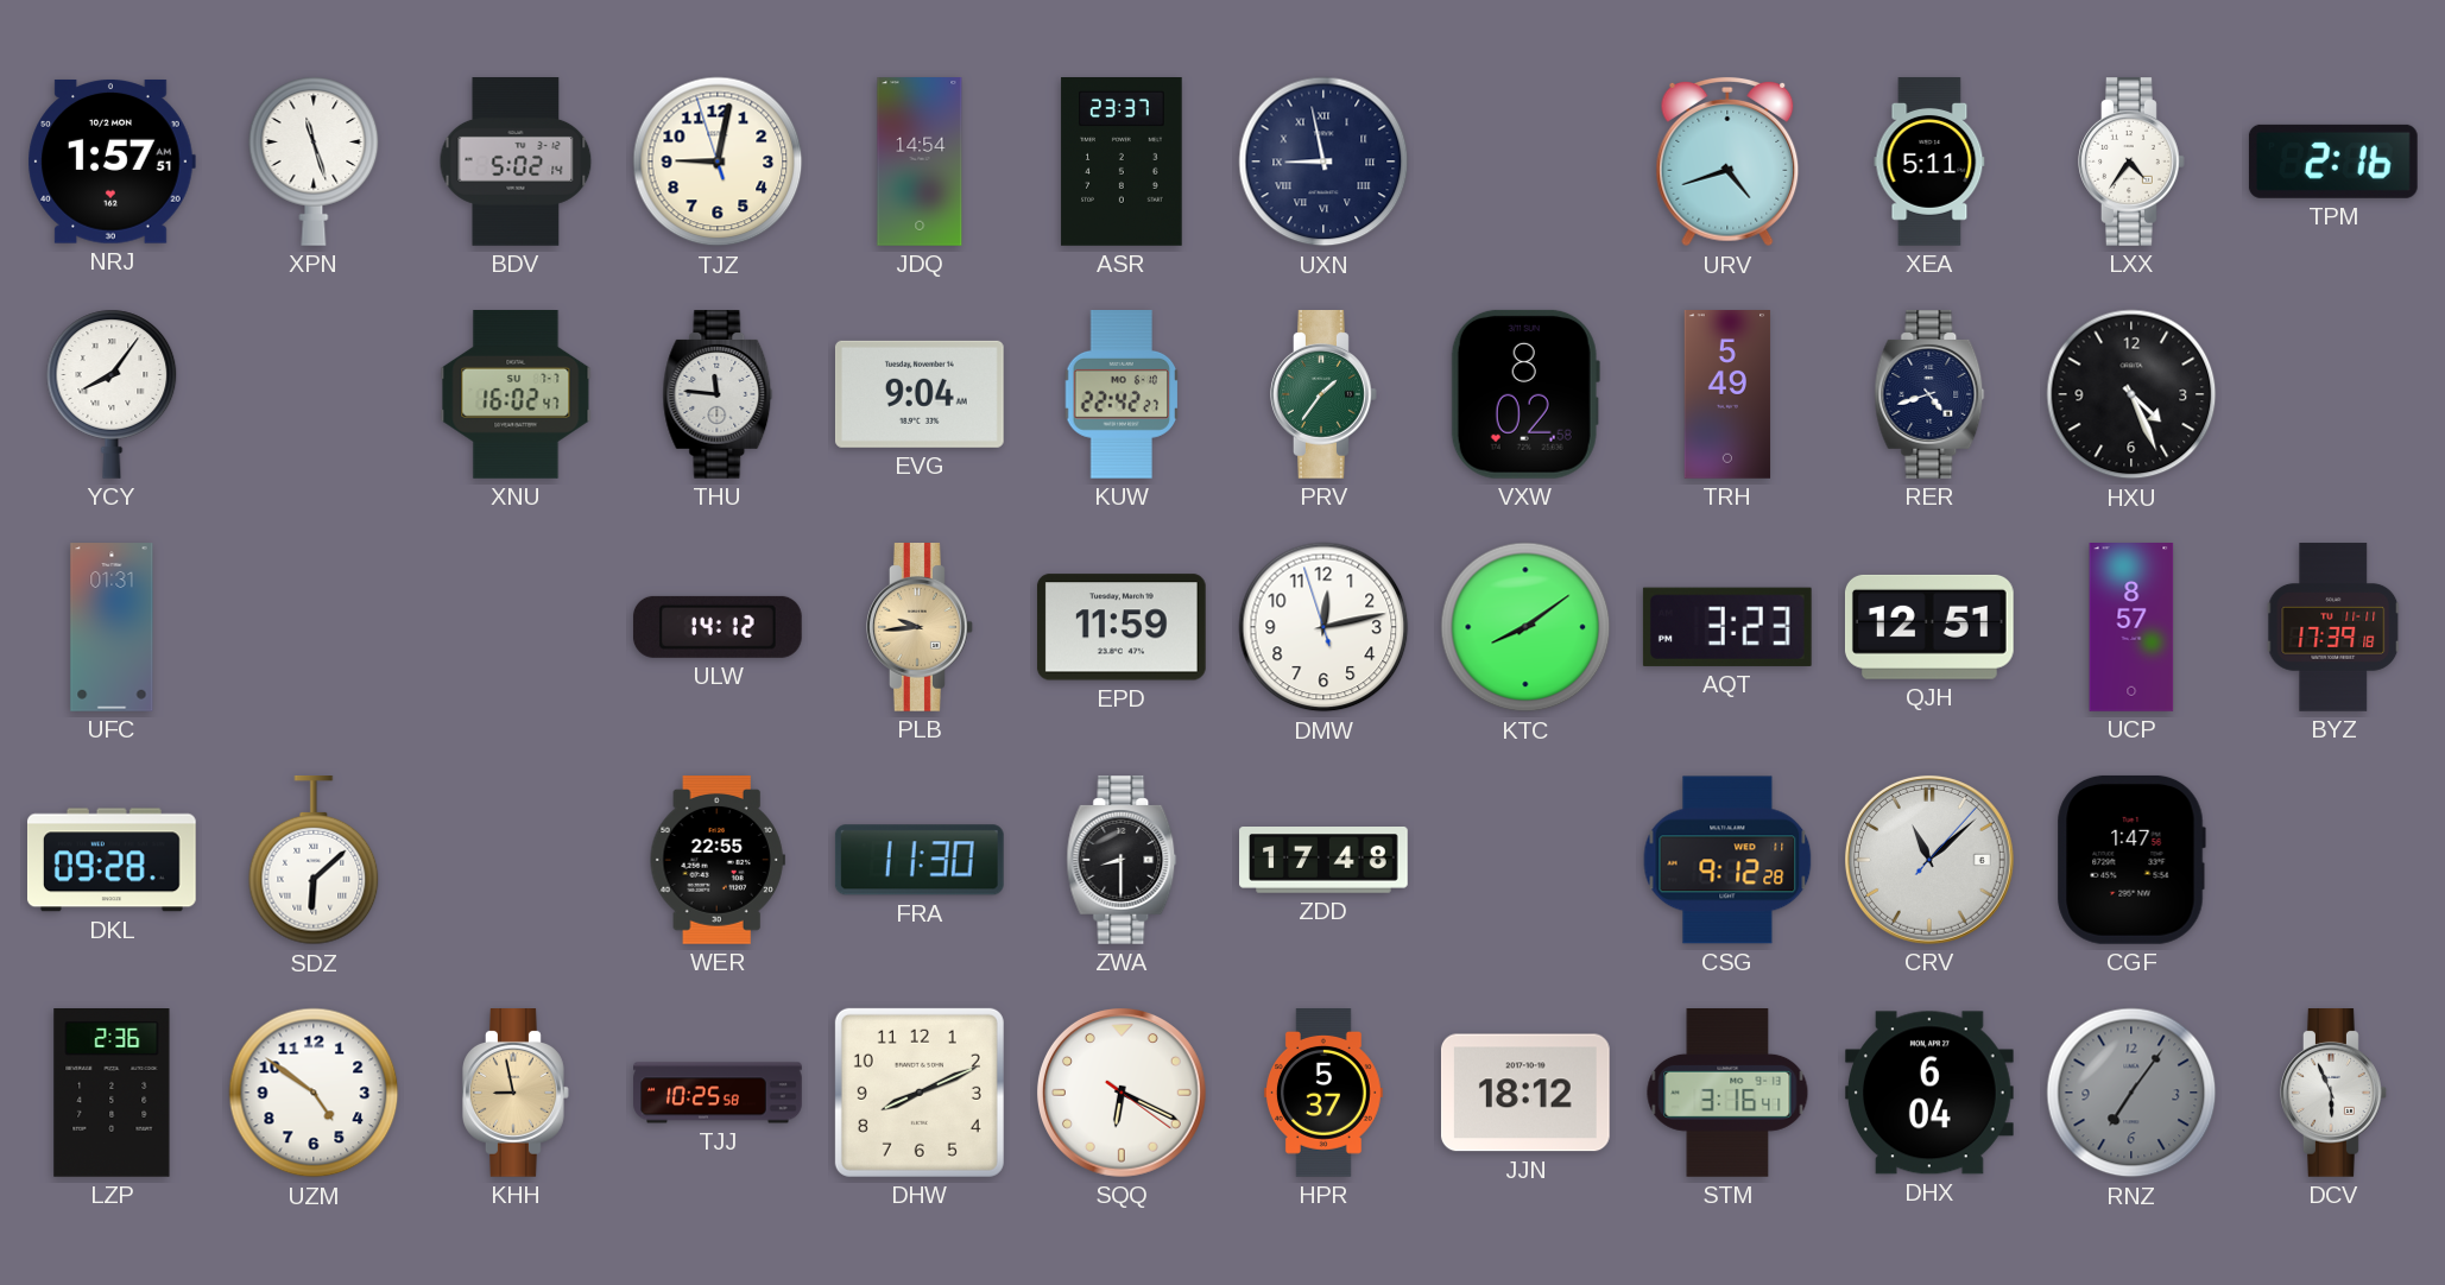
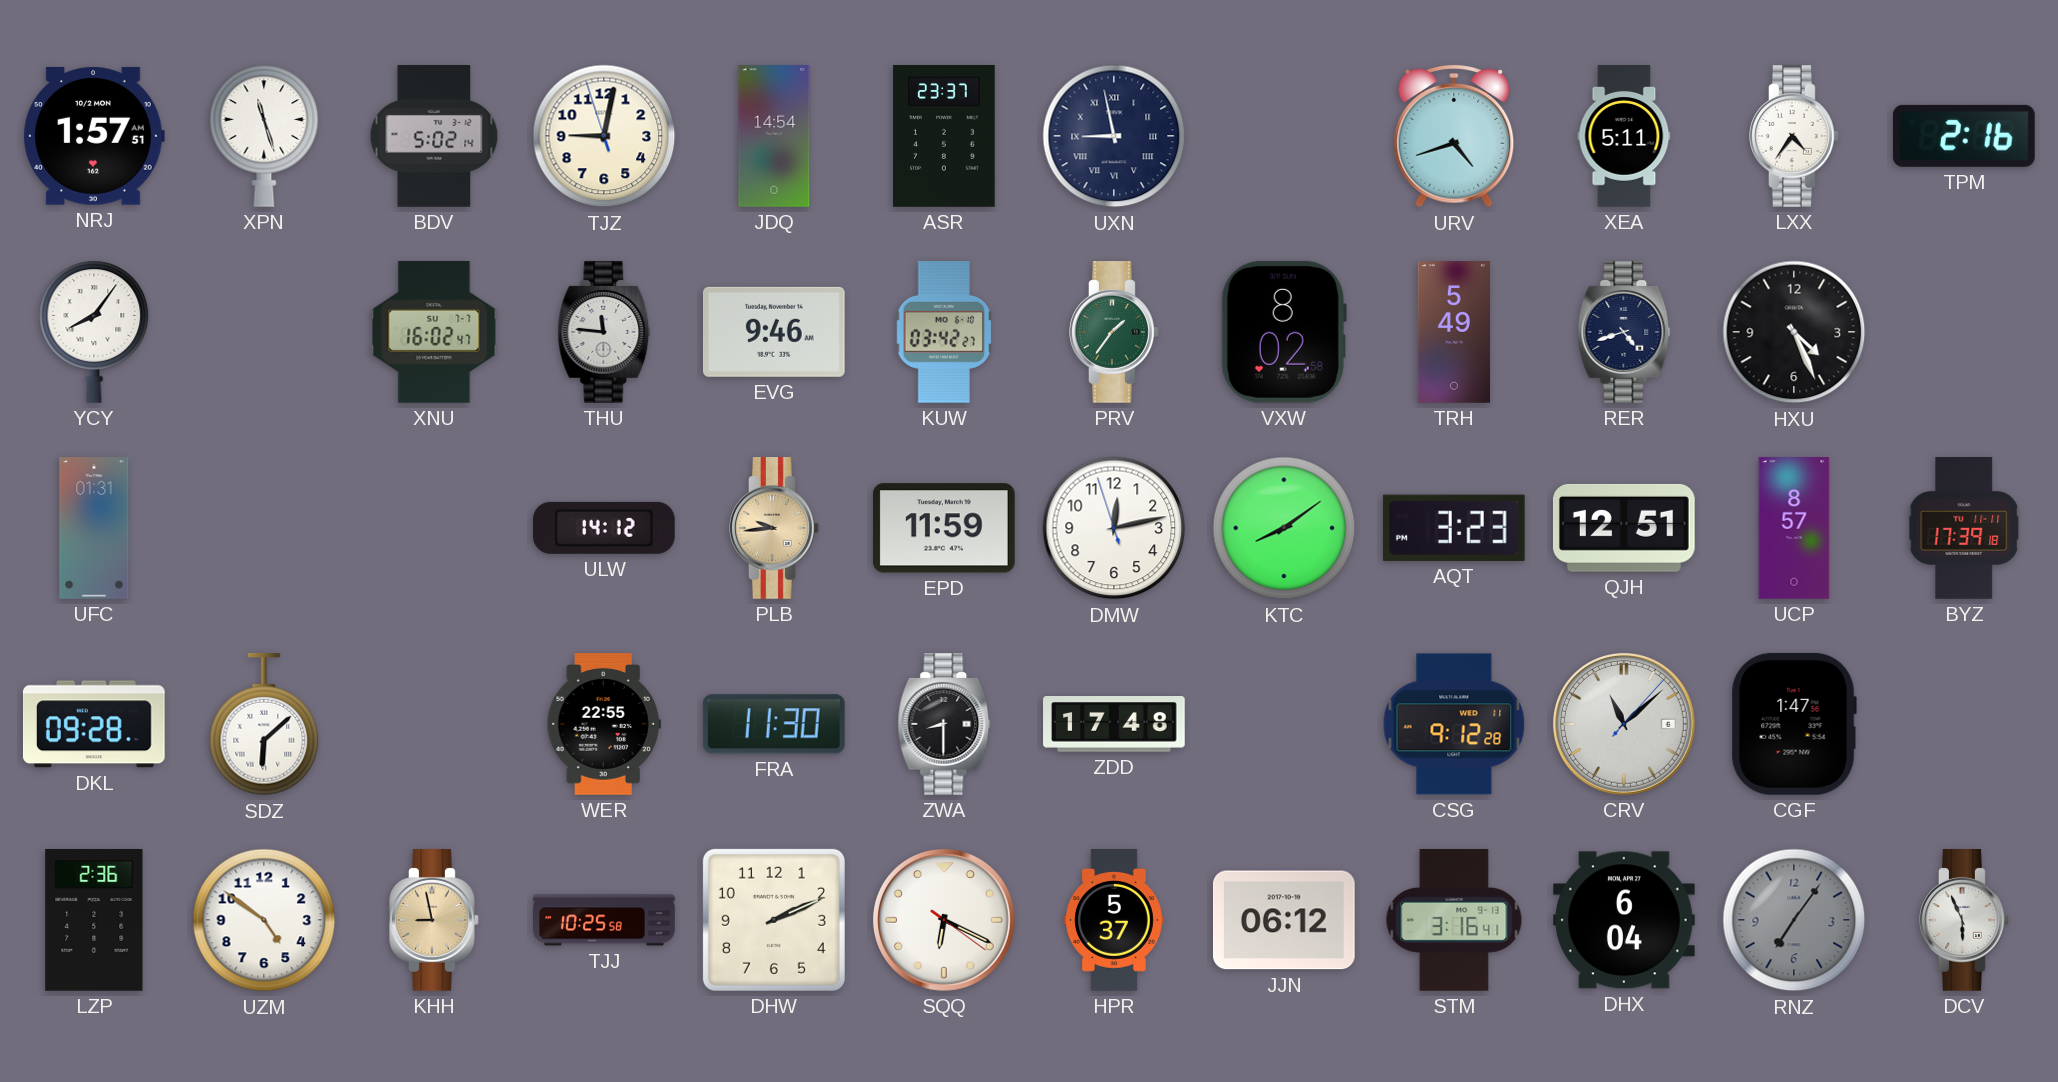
EVG: 9:04 -> 9:46
KUW: 22:42 -> 03:42
DHW: 8:11 -> 2:11
JJN: 18:12 -> 06:12
